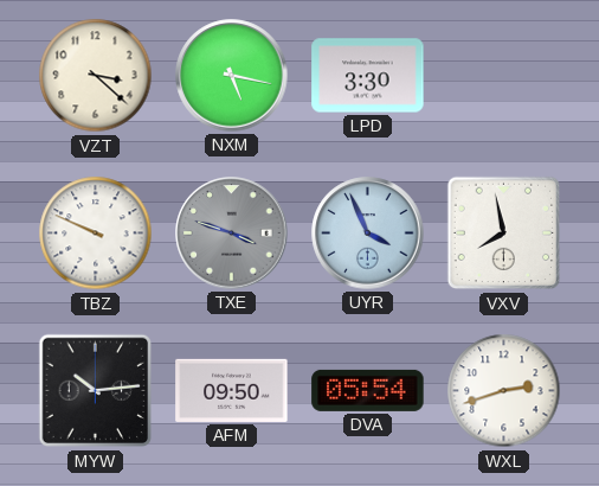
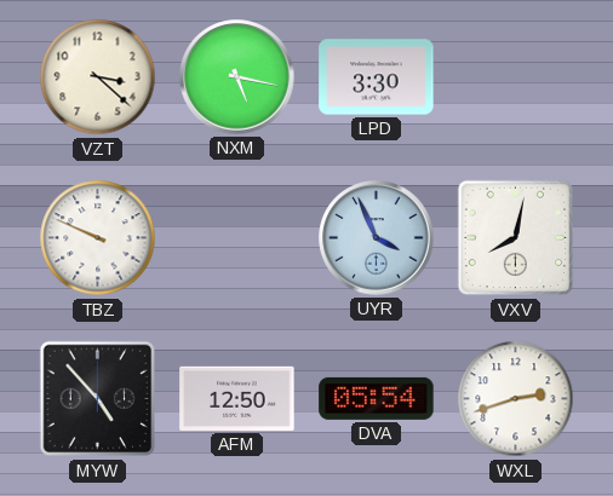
TXE: 3:48 -> none
VXV: 7:58 -> 8:02
MYW: 10:14 -> 4:53
AFM: 09:50 -> 12:50
